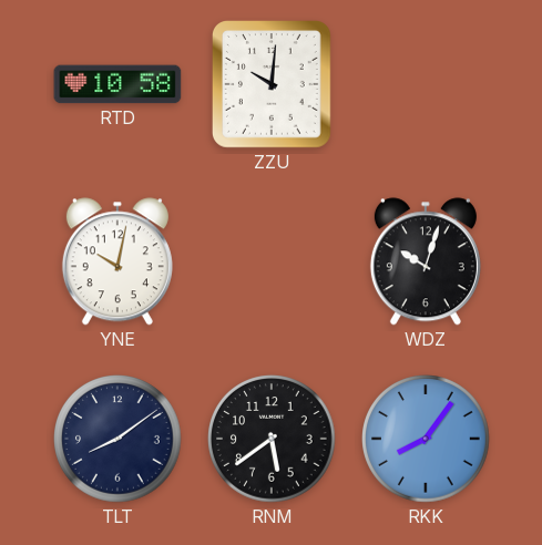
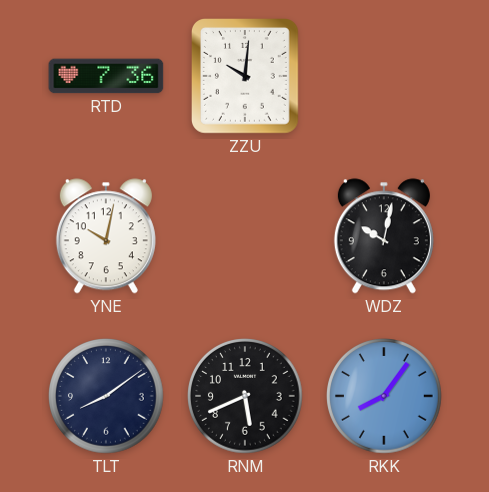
RTD: 10:58 -> 7:36
WDZ: 10:03 -> 10:02
RNM: 5:39 -> 5:41
